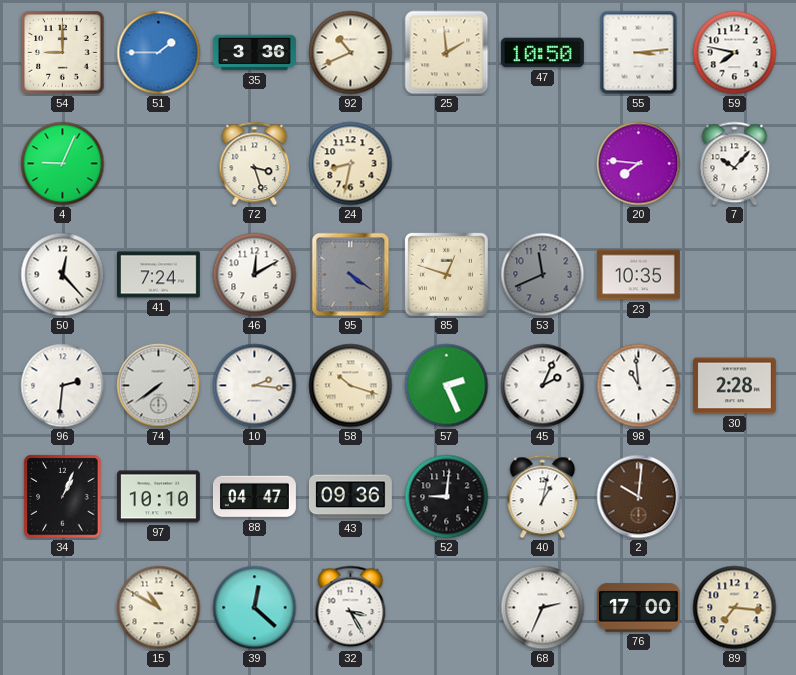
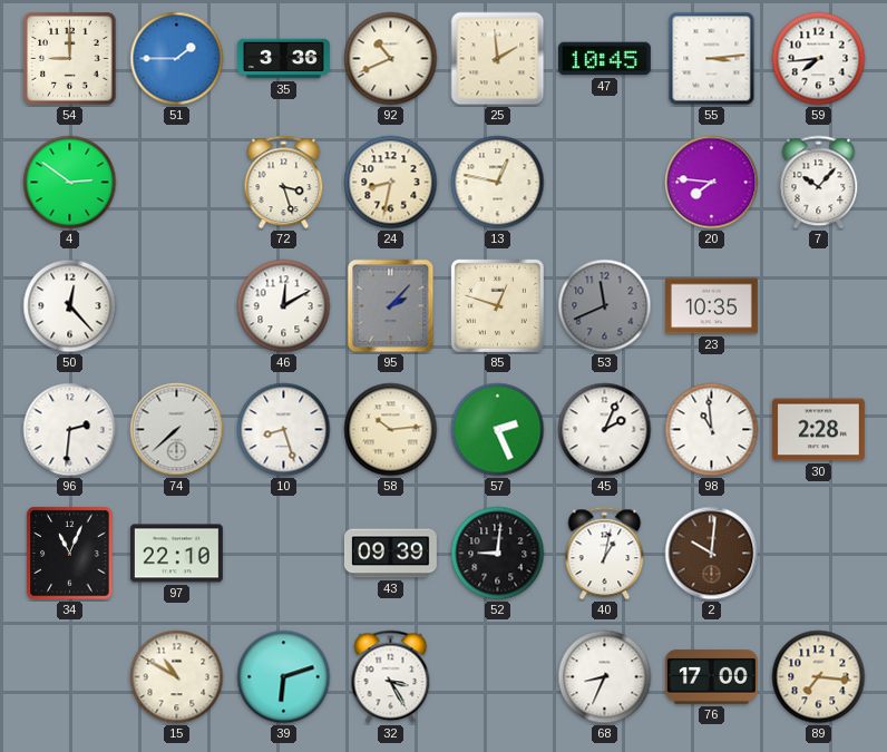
47: 10:50 -> 10:45
59: 7:47 -> 7:44
4: 9:04 -> 2:51
13: none -> 12:47
41: 7:24 -> none
95: 4:21 -> 2:07
74: 7:39 -> 7:38
10: 2:16 -> 8:27
58: 10:18 -> 10:14
34: 1:04 -> 11:04
97: 10:10 -> 22:10
88: 04:47 -> none
43: 09:36 -> 09:39
39: 12:22 -> 6:12
68: 2:34 -> 8:34
